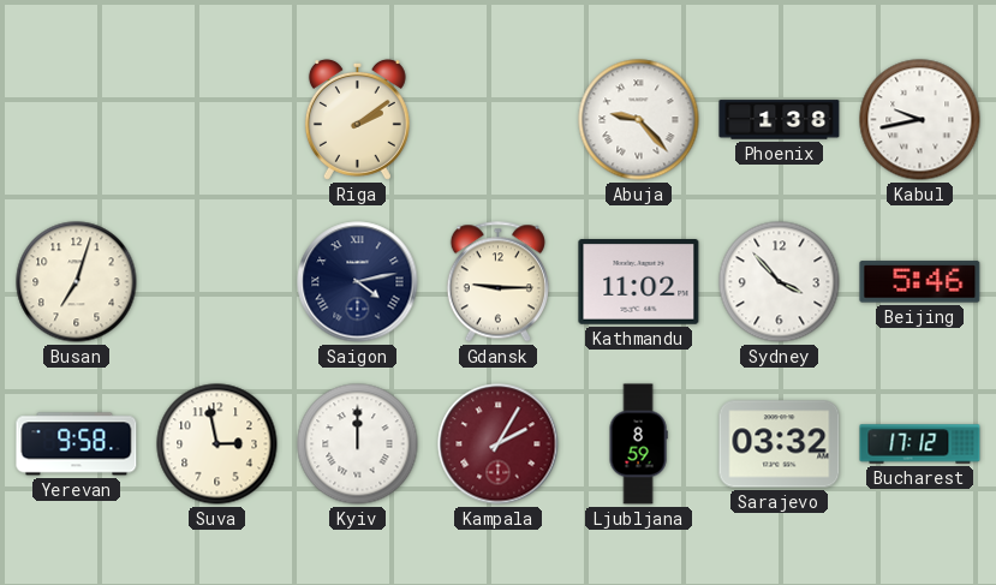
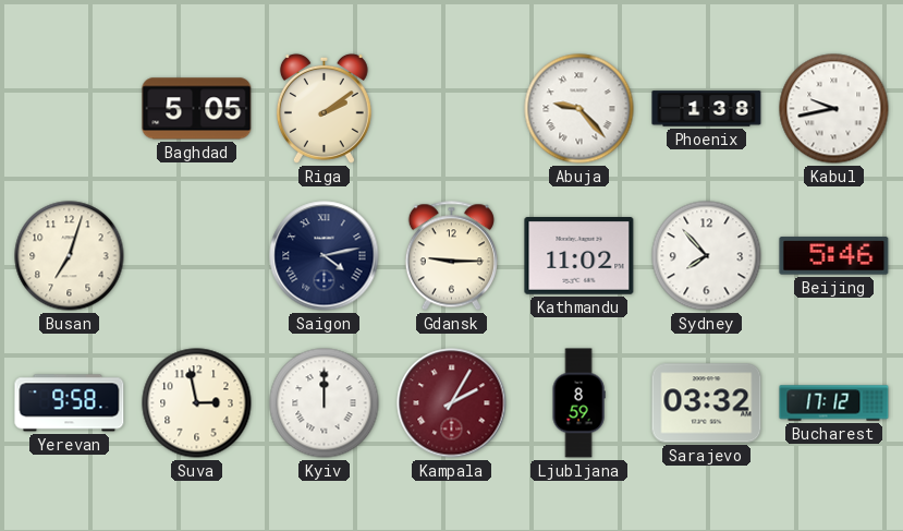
Baghdad: none -> 5:05
Sydney: 3:53 -> 7:53
